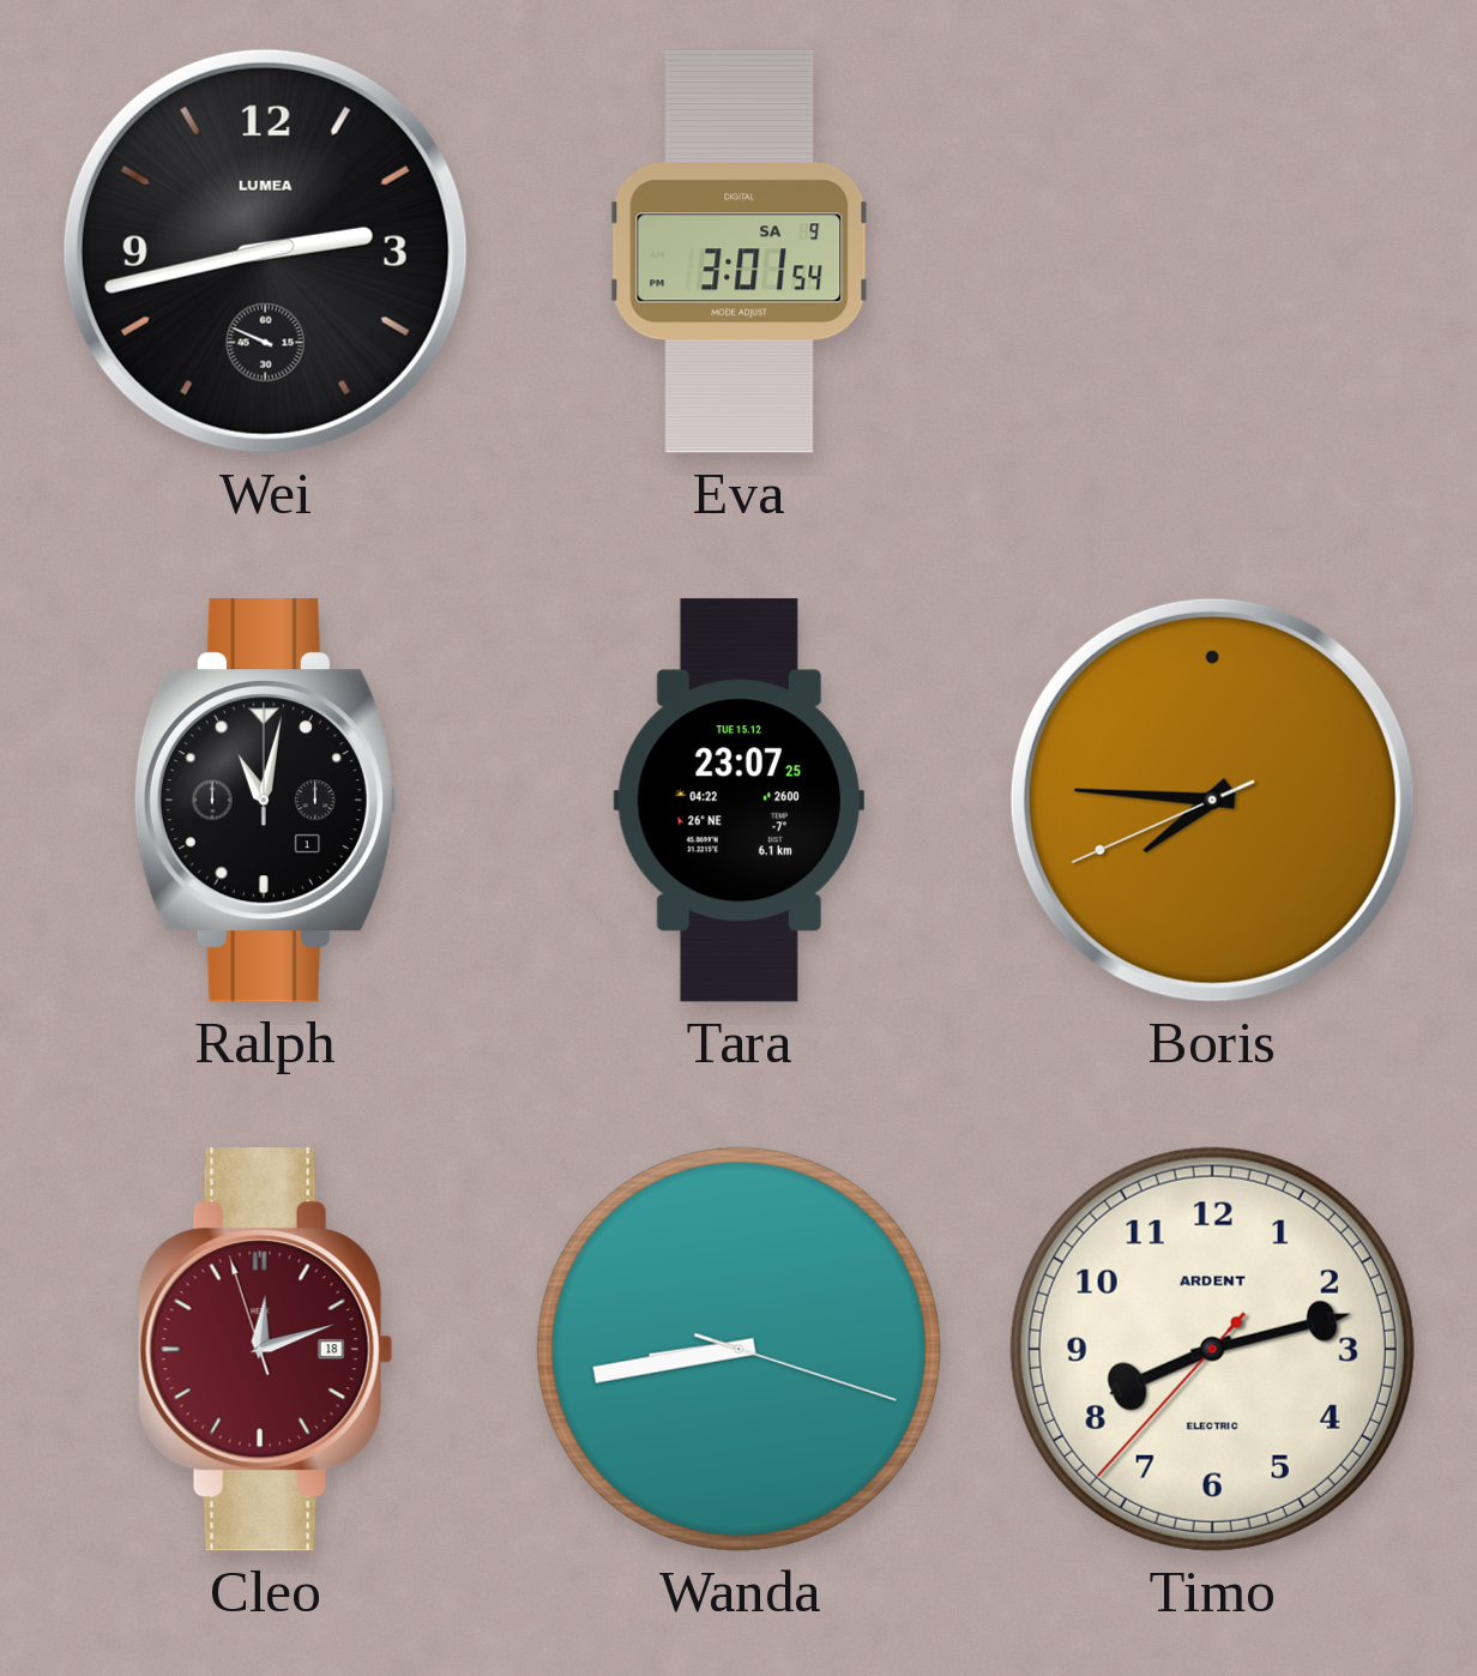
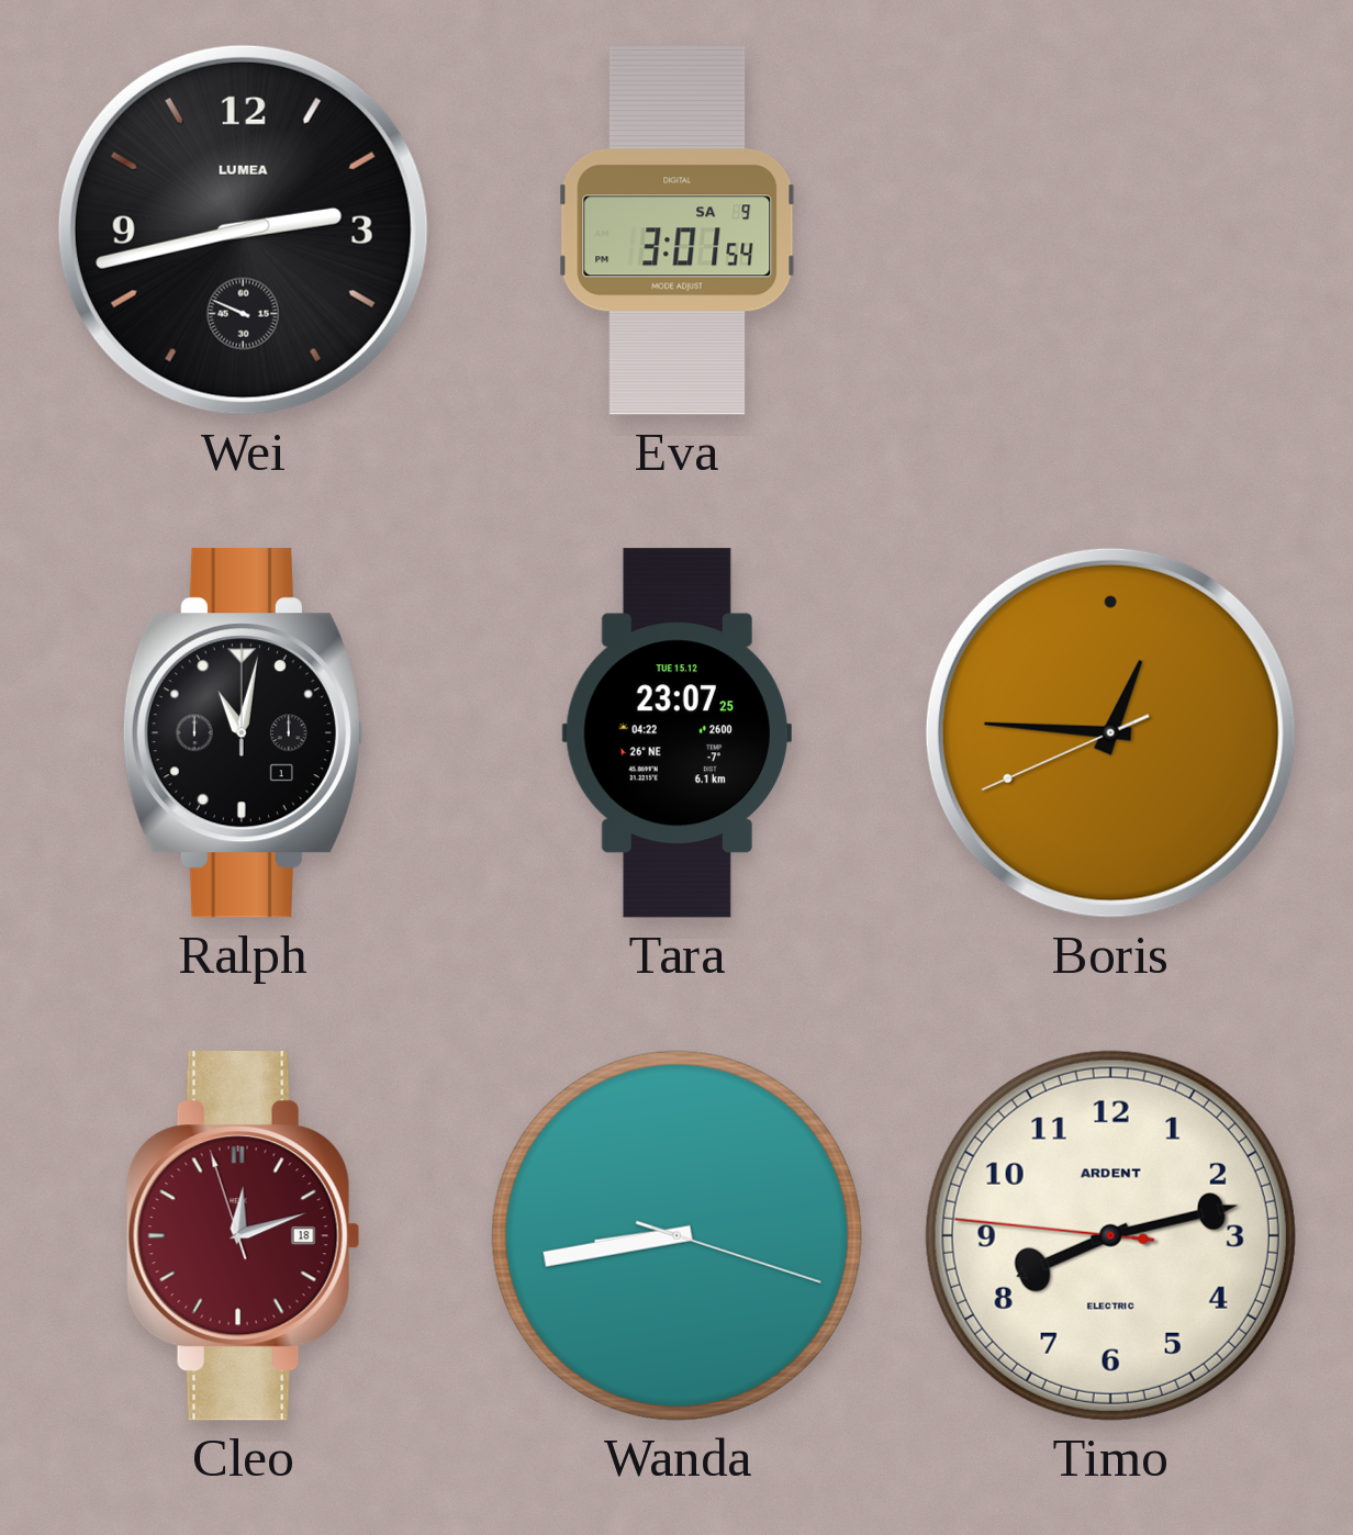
Boris: 7:45 -> 12:45
Timo: 8:12:37 -> 8:12:46
